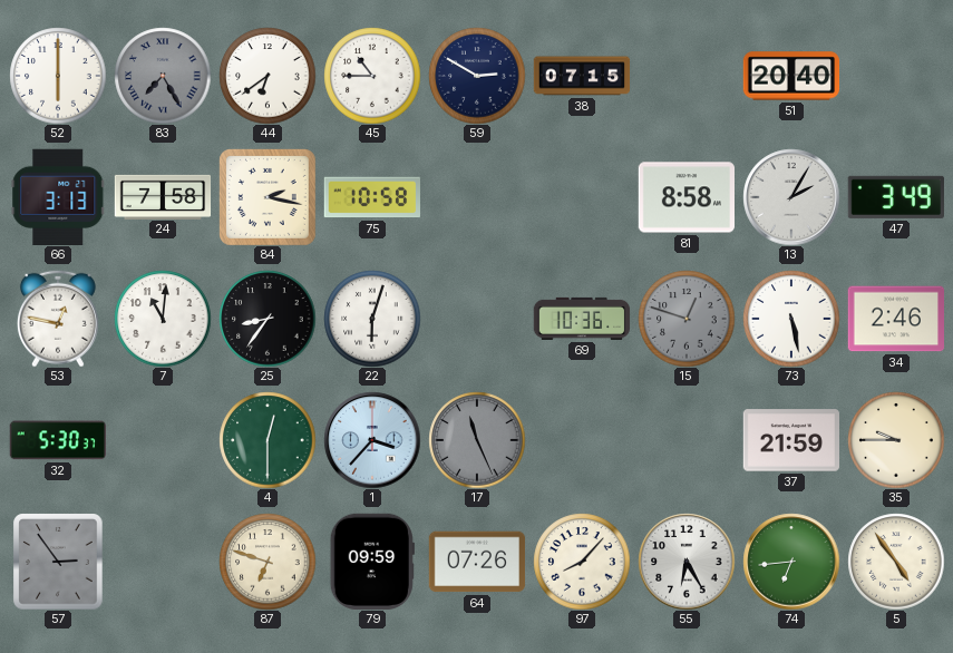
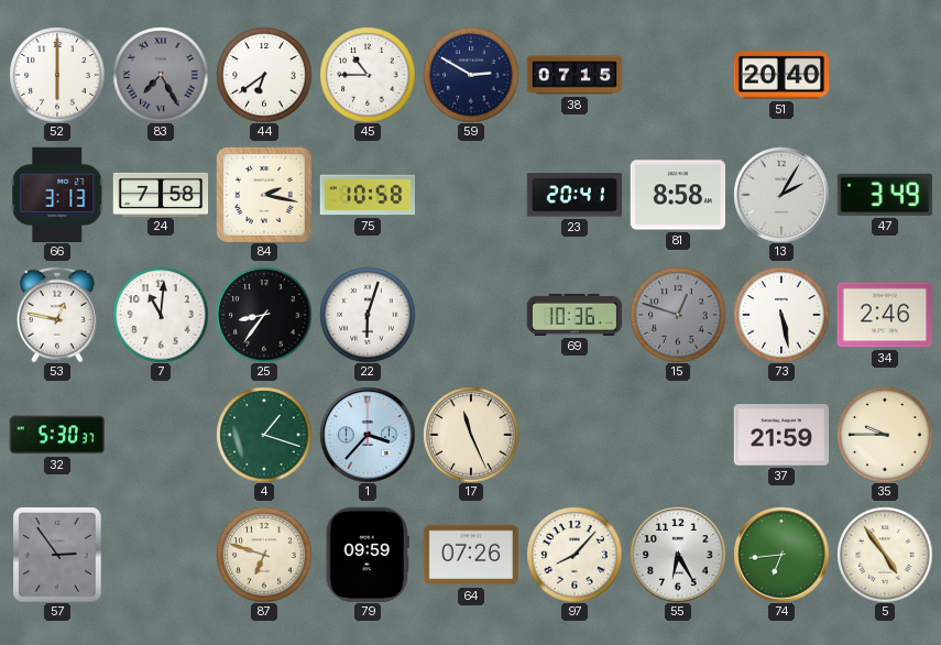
23: none -> 20:41
4: 12:30 -> 1:18
17 dial: grey -> cream
